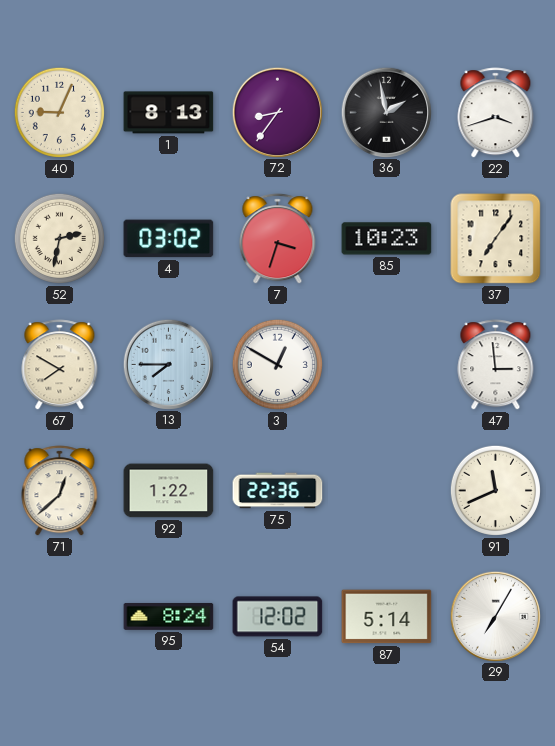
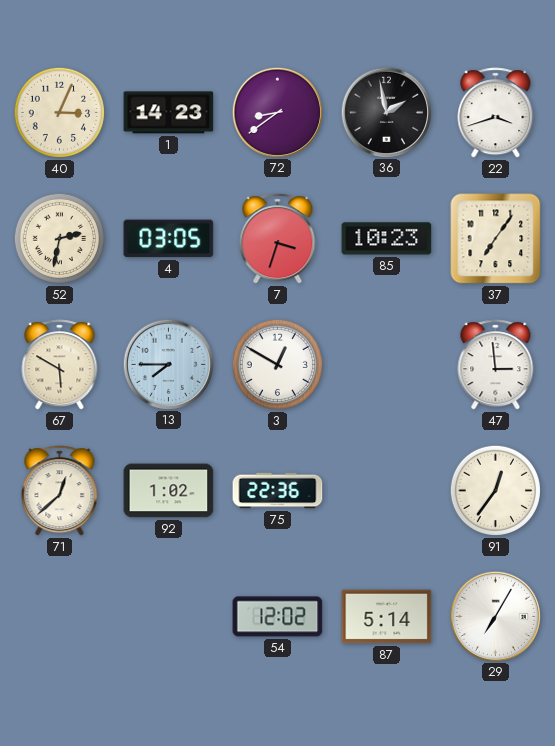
40: 9:04 -> 3:04
1: 8:13 -> 14:23
72: 8:36 -> 8:39
4: 03:02 -> 03:05
67: 7:50 -> 5:50
92: 1:22 -> 1:02
91: 11:41 -> 12:36
95: 8:24 -> none
